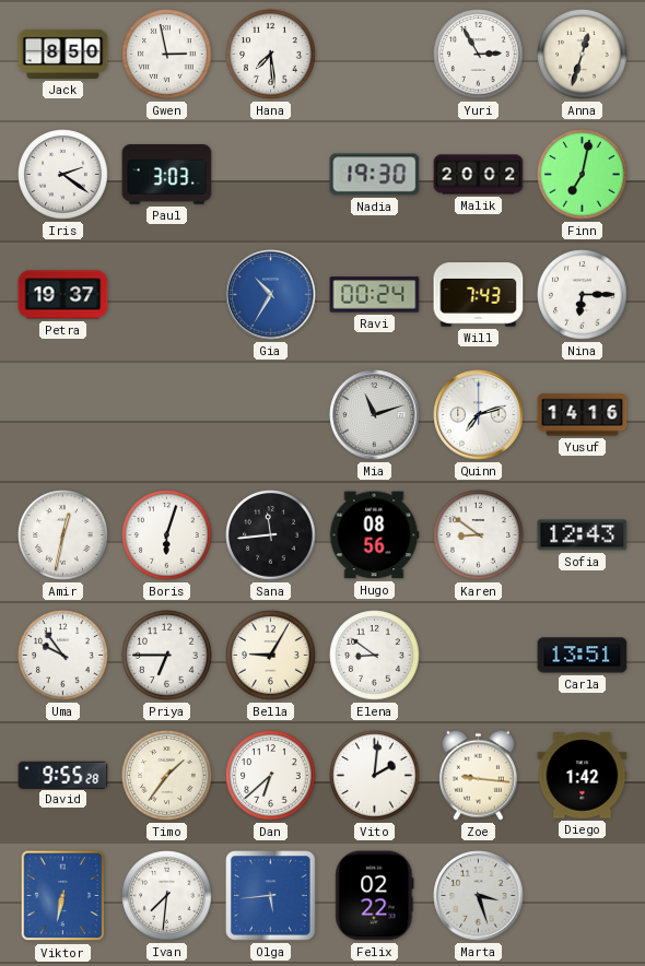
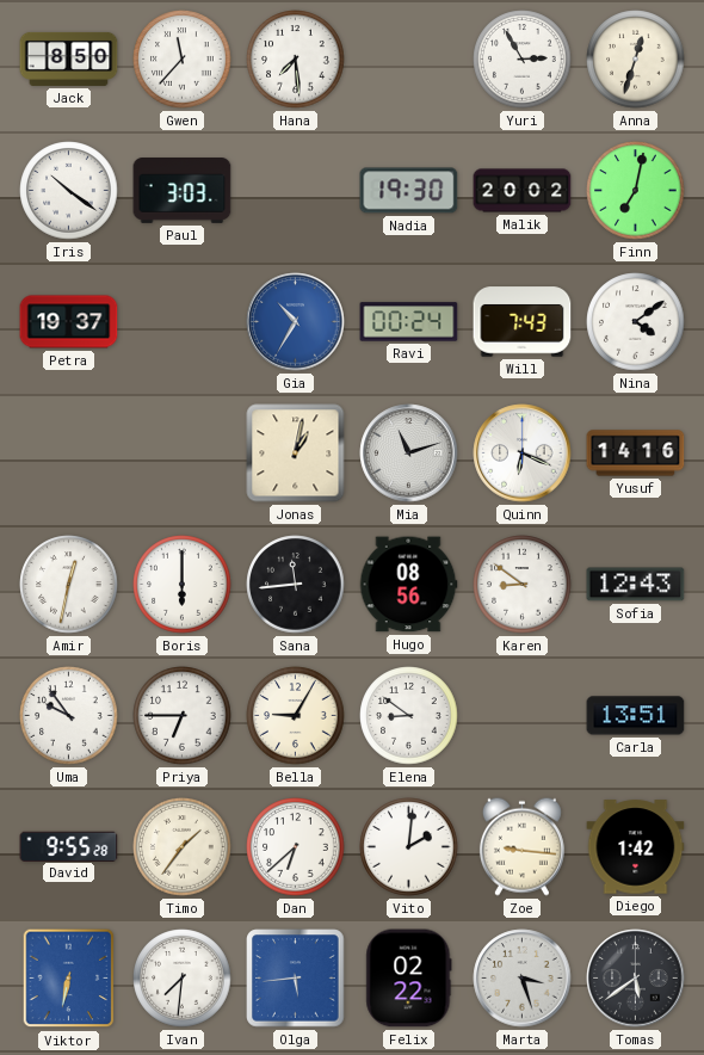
Gwen: 2:58 -> 11:37
Iris: 2:21 -> 10:21
Nina: 6:15 -> 4:09
Jonas: none -> 1:02
Quinn: 7:12 -> 6:19
Boris: 6:03 -> 6:00
Tomas: none -> 5:39
